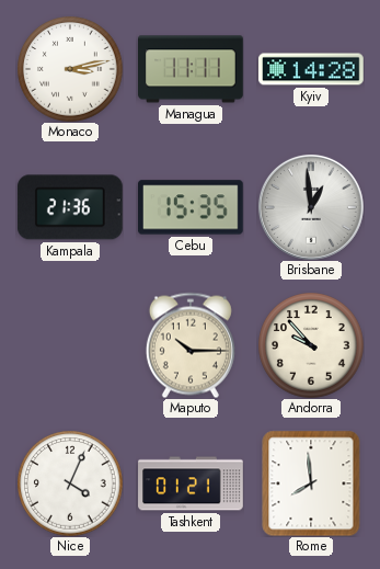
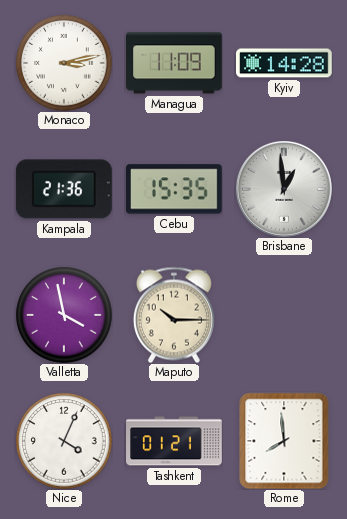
Managua: 11:11 -> 11:09
Valletta: none -> 3:58
Andorra: 9:53 -> none
